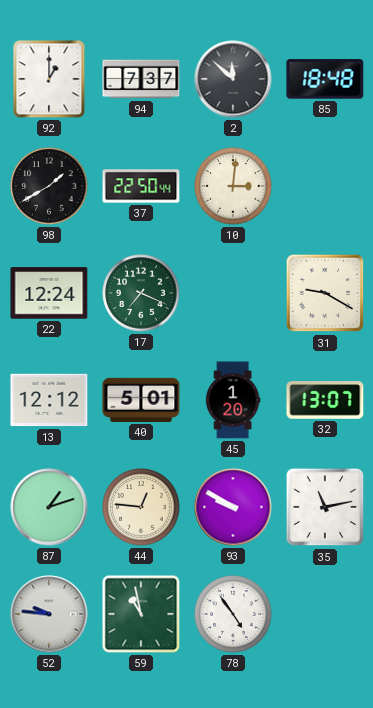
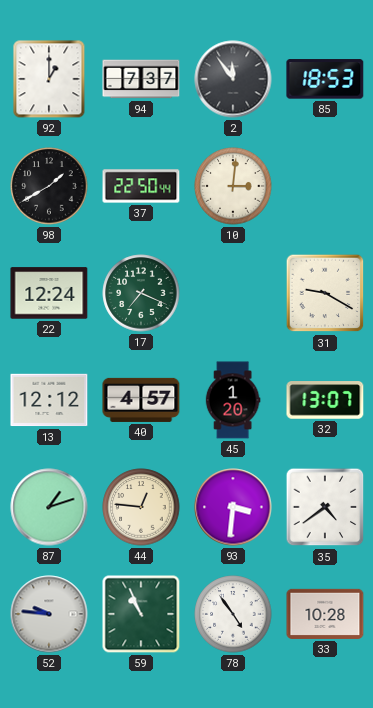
2: 11:52 -> 11:54
85: 18:48 -> 18:53
40: 5:01 -> 4:57
93: 9:50 -> 3:31
35: 11:13 -> 4:39
59: 10:58 -> 10:56
33: none -> 10:28
